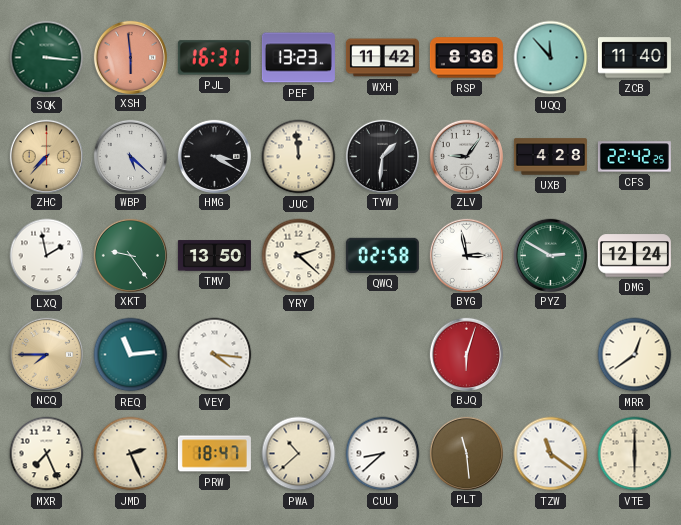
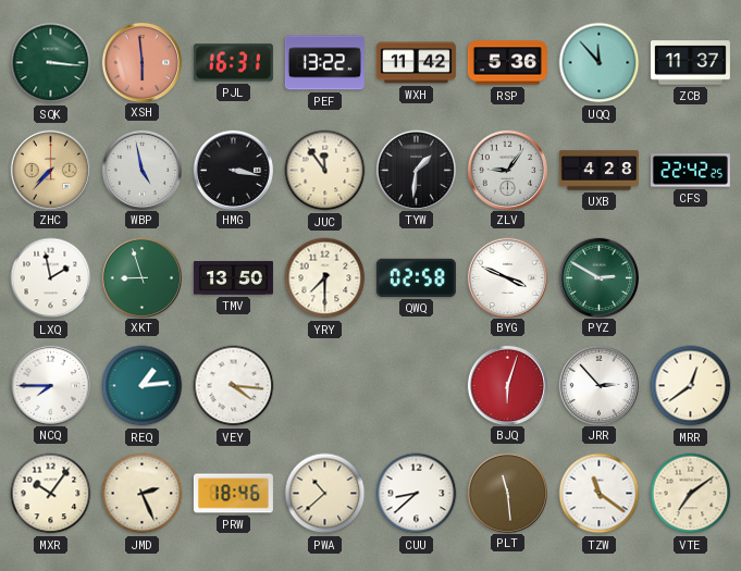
PEF: 13:23 -> 13:22
RSP: 8:36 -> 5:36
ZCB: 11:40 -> 11:37
WBP: 5:22 -> 4:58
HMG: 3:20 -> 3:17
JUC: 11:59 -> 11:54
XKT: 9:24 -> 8:57
YRY: 2:22 -> 7:30
BYG: 2:58 -> 3:49
DMG: 12:24 -> none
NCQ dial: champagne -> white
REQ: 11:14 -> 1:14
JRR: none -> 2:53
MXR: 7:26 -> 10:06
PRW: 18:47 -> 18:46
VTE: 6:00 -> 7:09
